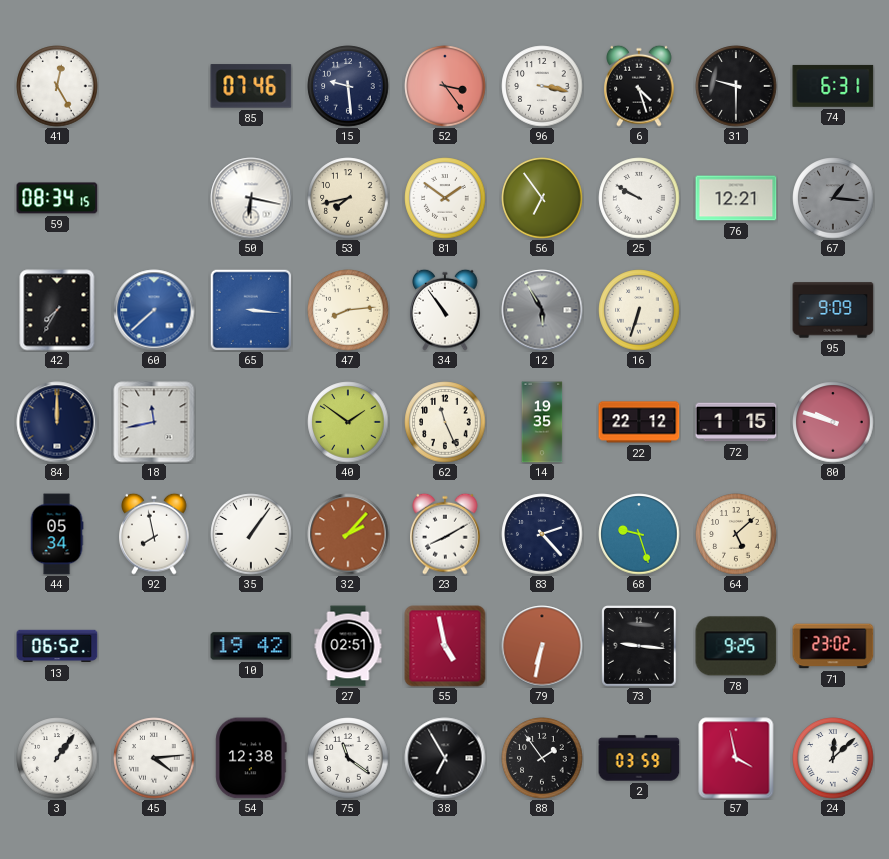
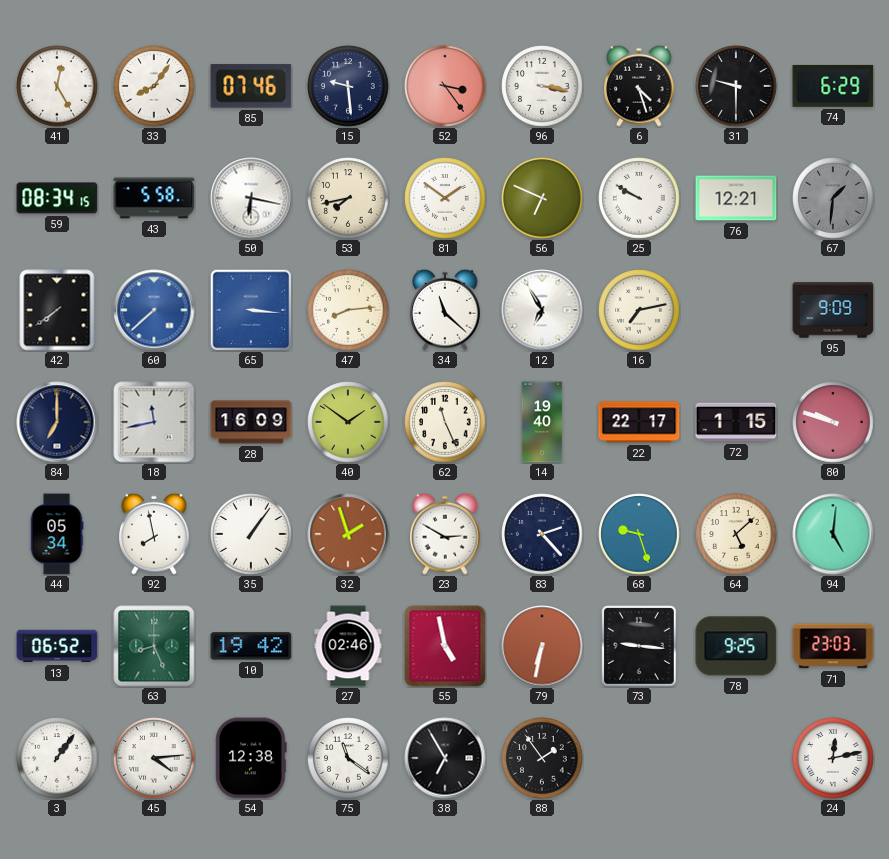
33: none -> 8:06
74: 6:31 -> 6:29
43: none -> 5:58
56: 6:54 -> 6:49
67: 1:16 -> 1:31
42: 7:35 -> 7:39
34: 10:54 -> 11:22
12: 5:55 -> 6:55
12 dial: grey -> white
16: 6:33 -> 7:13
84: 12:00 -> 7:00
28: none -> 16:09
14: 19:35 -> 19:40
22: 22:12 -> 22:17
32: 2:07 -> 1:57
23: 8:10 -> 2:50
94: none -> 5:01
63: none -> 8:26
27: 02:51 -> 02:46
71: 23:02 -> 23:03
2: 03:59 -> none
57: 3:58 -> none
24: 12:08 -> 12:13
